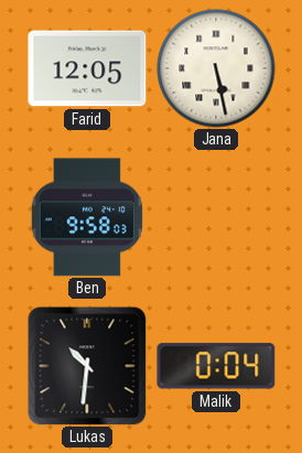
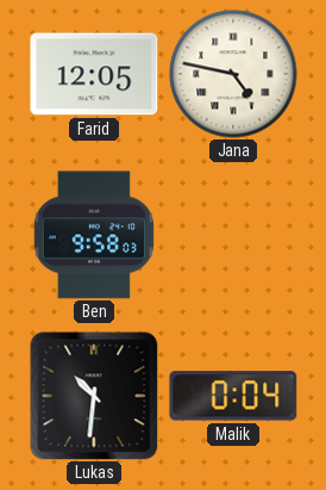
Jana: 5:28 -> 4:47
